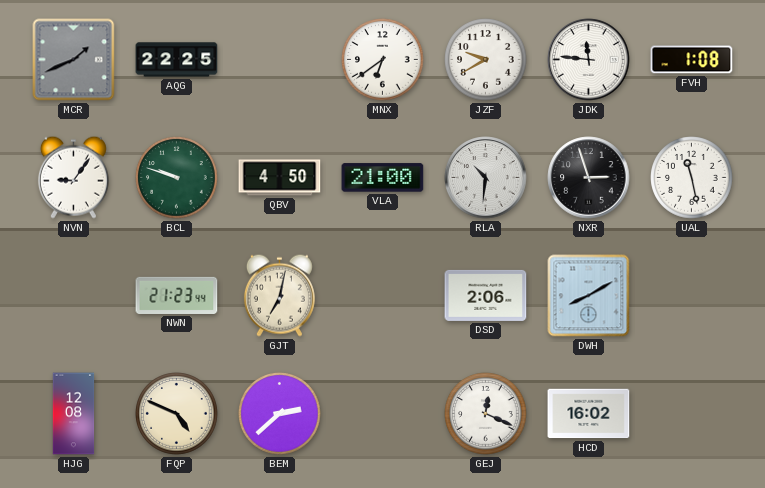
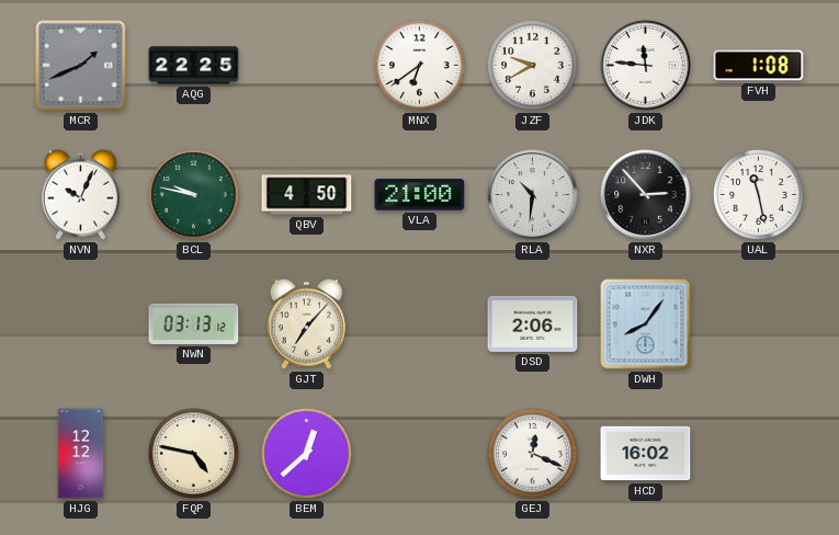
NVN: 9:06 -> 10:04
BCL: 9:48 -> 9:47
NXR: 2:57 -> 2:53
NWN: 21:23 -> 03:13
GJT: 7:02 -> 7:07
DWH: 8:10 -> 8:06
HJG: 12:08 -> 12:12
FQP: 4:49 -> 4:47
BEM: 2:38 -> 12:38
